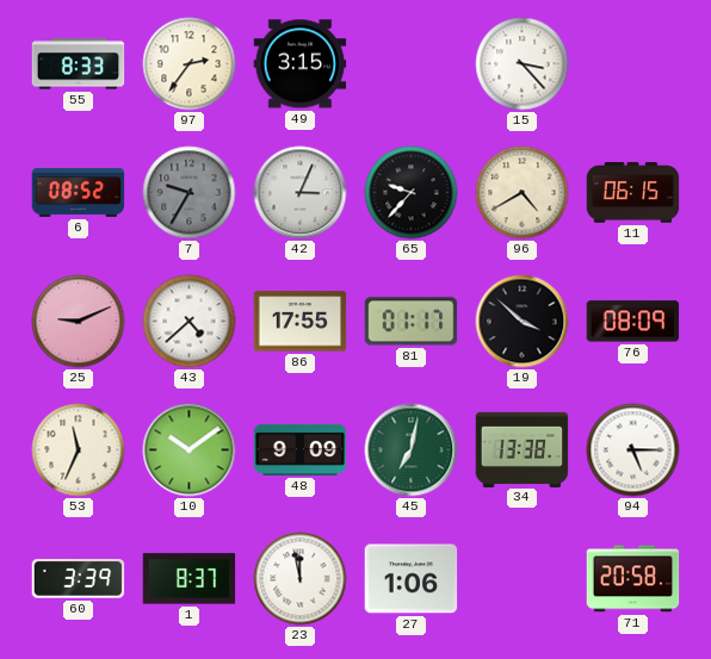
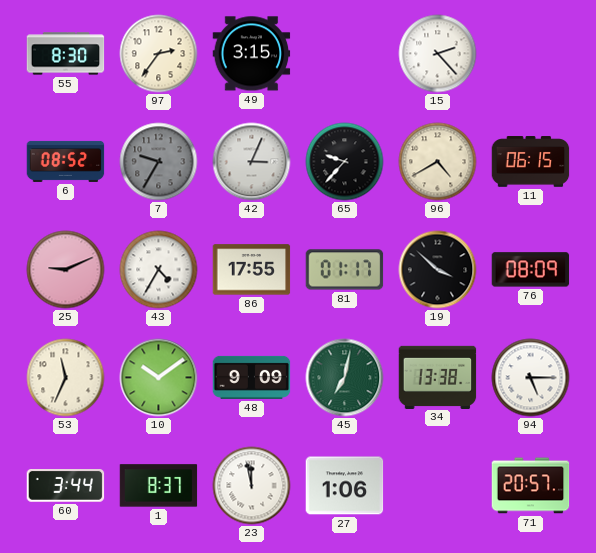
55: 8:33 -> 8:30
15: 3:23 -> 2:23
43: 4:38 -> 4:35
60: 3:39 -> 3:44
71: 20:58 -> 20:57
